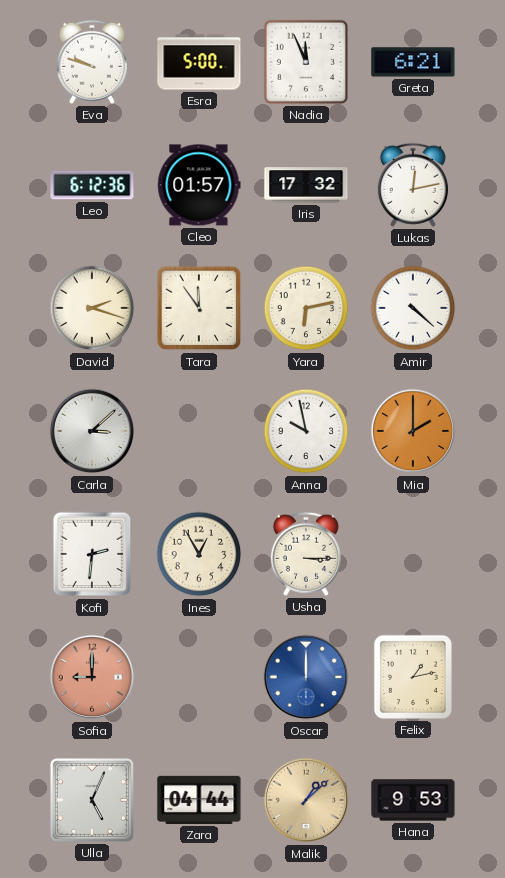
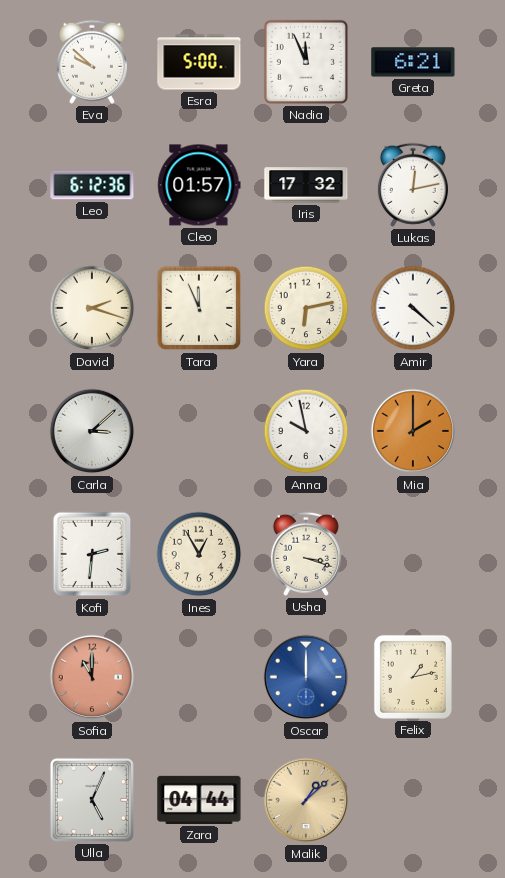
Eva: 9:48 -> 9:52
Tara: 11:54 -> 11:56
Usha: 3:15 -> 3:18
Sofia: 9:00 -> 11:00
Hana: 9:53 -> none
